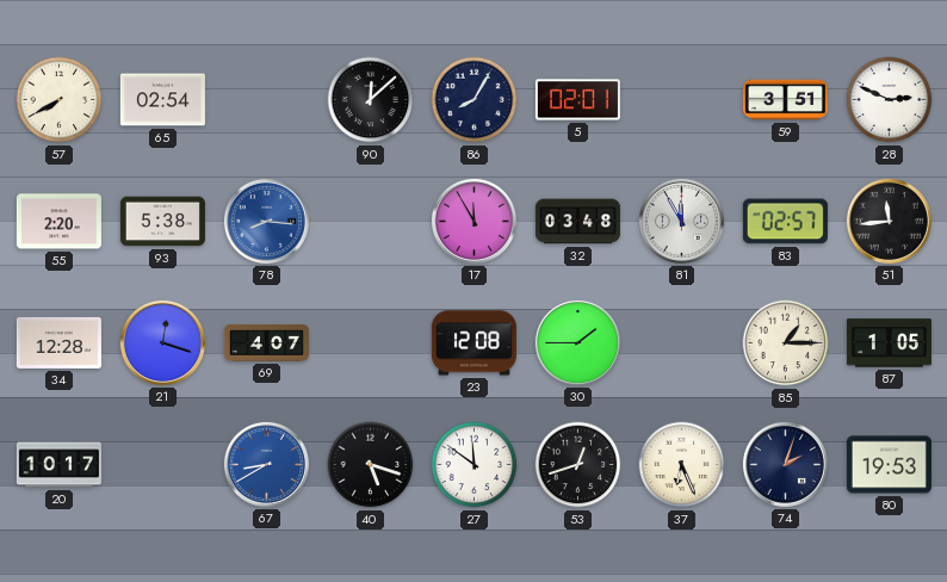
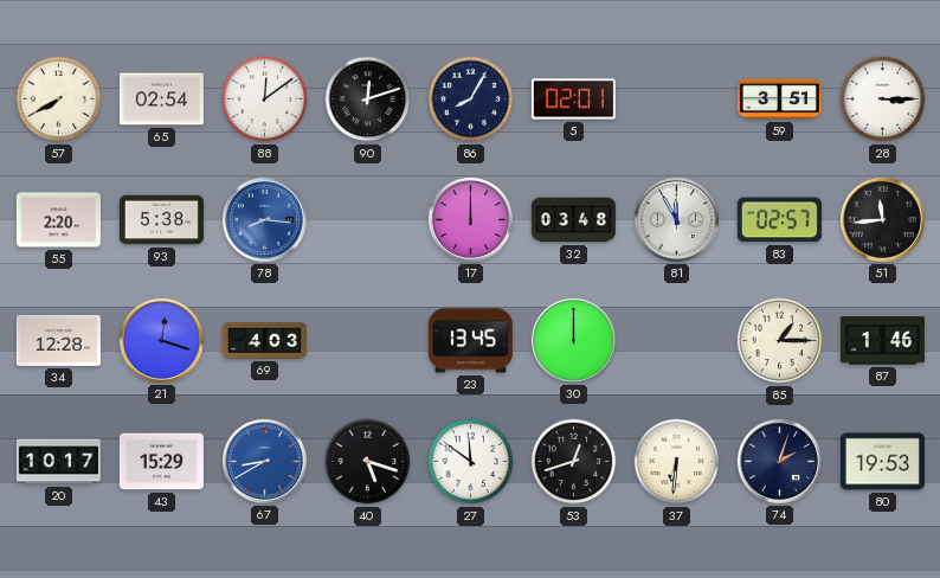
88: none -> 12:09
90: 12:08 -> 12:12
28: 2:49 -> 3:15
17: 11:55 -> 12:00
69: 4:07 -> 4:03
23: 12:08 -> 13:45
30: 1:45 -> 12:00
87: 1:05 -> 1:46
43: none -> 15:29
37: 6:26 -> 6:31
